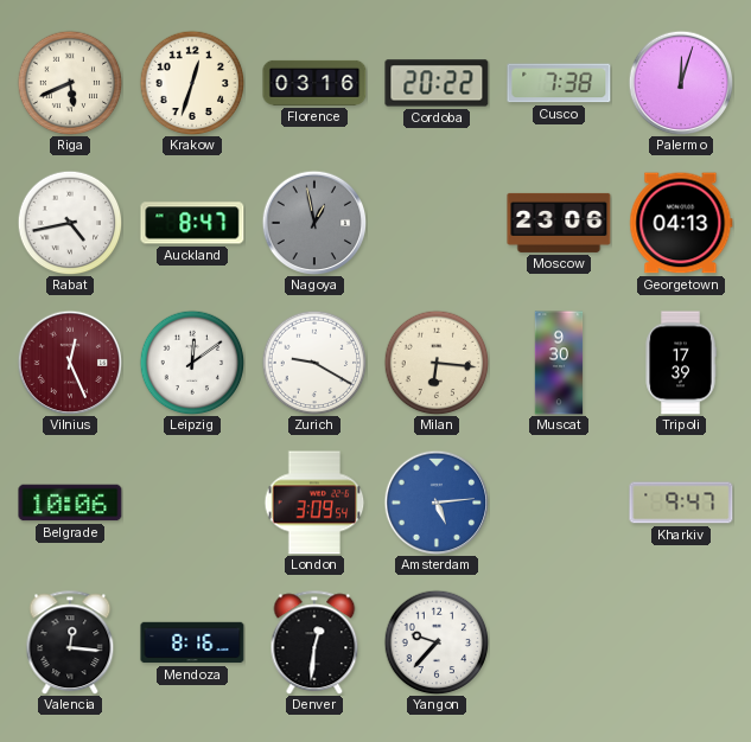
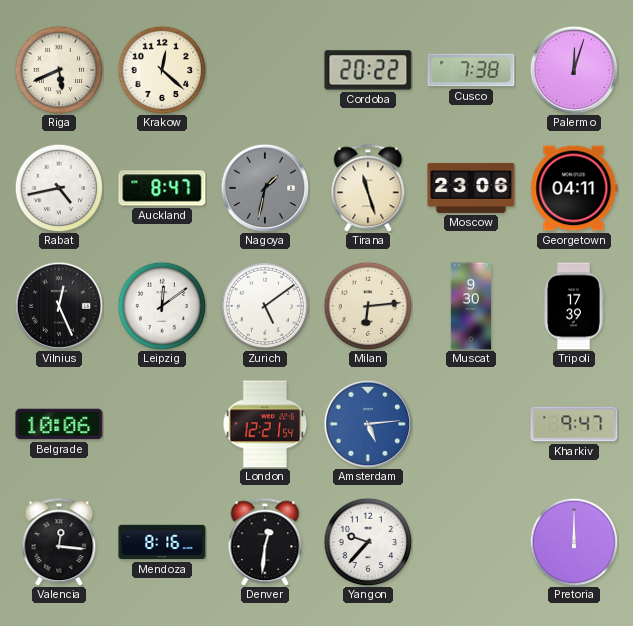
Krakow: 12:33 -> 12:22
Florence: 03:16 -> none
Nagoya: 12:58 -> 1:32
Tirana: none -> 11:27
Georgetown: 04:13 -> 04:11
Vilnius dial: burgundy -> black
Zurich: 9:20 -> 5:09
Milan: 6:16 -> 6:14
London: 3:09 -> 12:21
Pretoria: none -> 12:00
